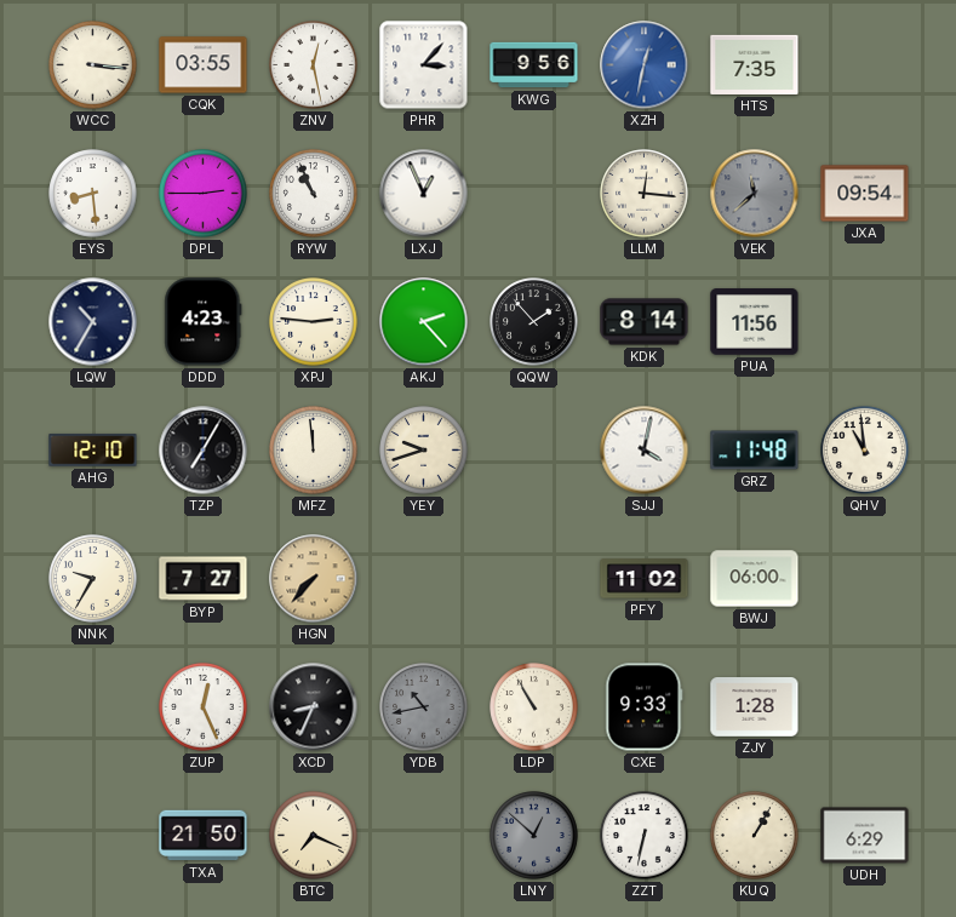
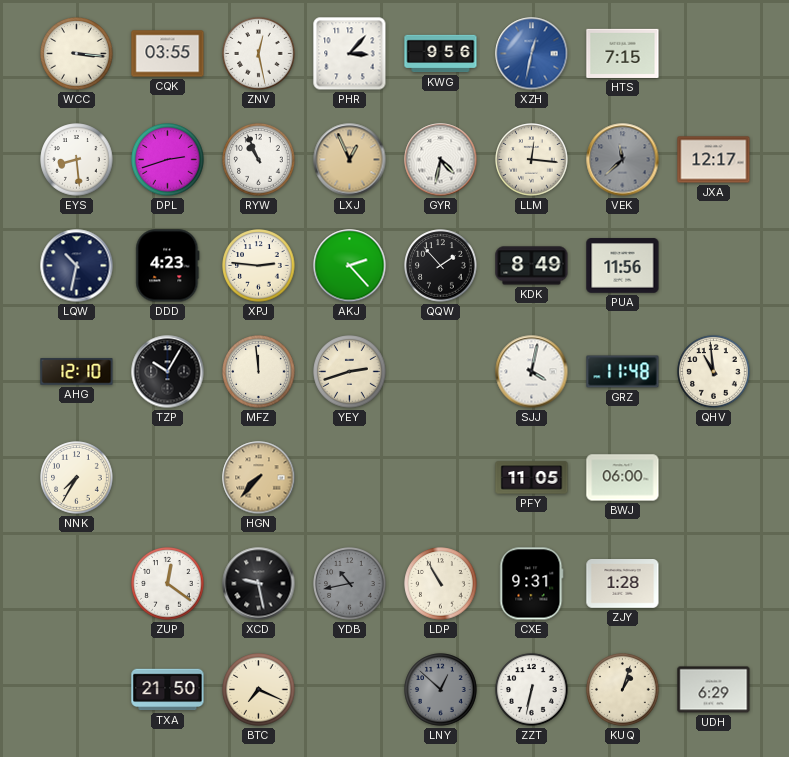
HTS: 7:35 -> 7:15
DPL: 2:45 -> 2:42
LXJ dial: white -> champagne
GYR: none -> 4:32
JXA: 09:54 -> 12:17
LQW: 10:35 -> 10:32
KDK: 8:14 -> 8:49
TZP: 7:05 -> 10:05
YEY: 9:42 -> 2:42
NNK: 9:35 -> 7:35
BYP: 7:27 -> none
PFY: 11:02 -> 11:05
ZUP: 12:26 -> 12:21
XCD: 8:34 -> 9:28
CXE: 9:33 -> 9:31
KUQ: 1:05 -> 1:03
